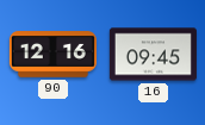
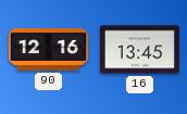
16: 09:45 -> 13:45
